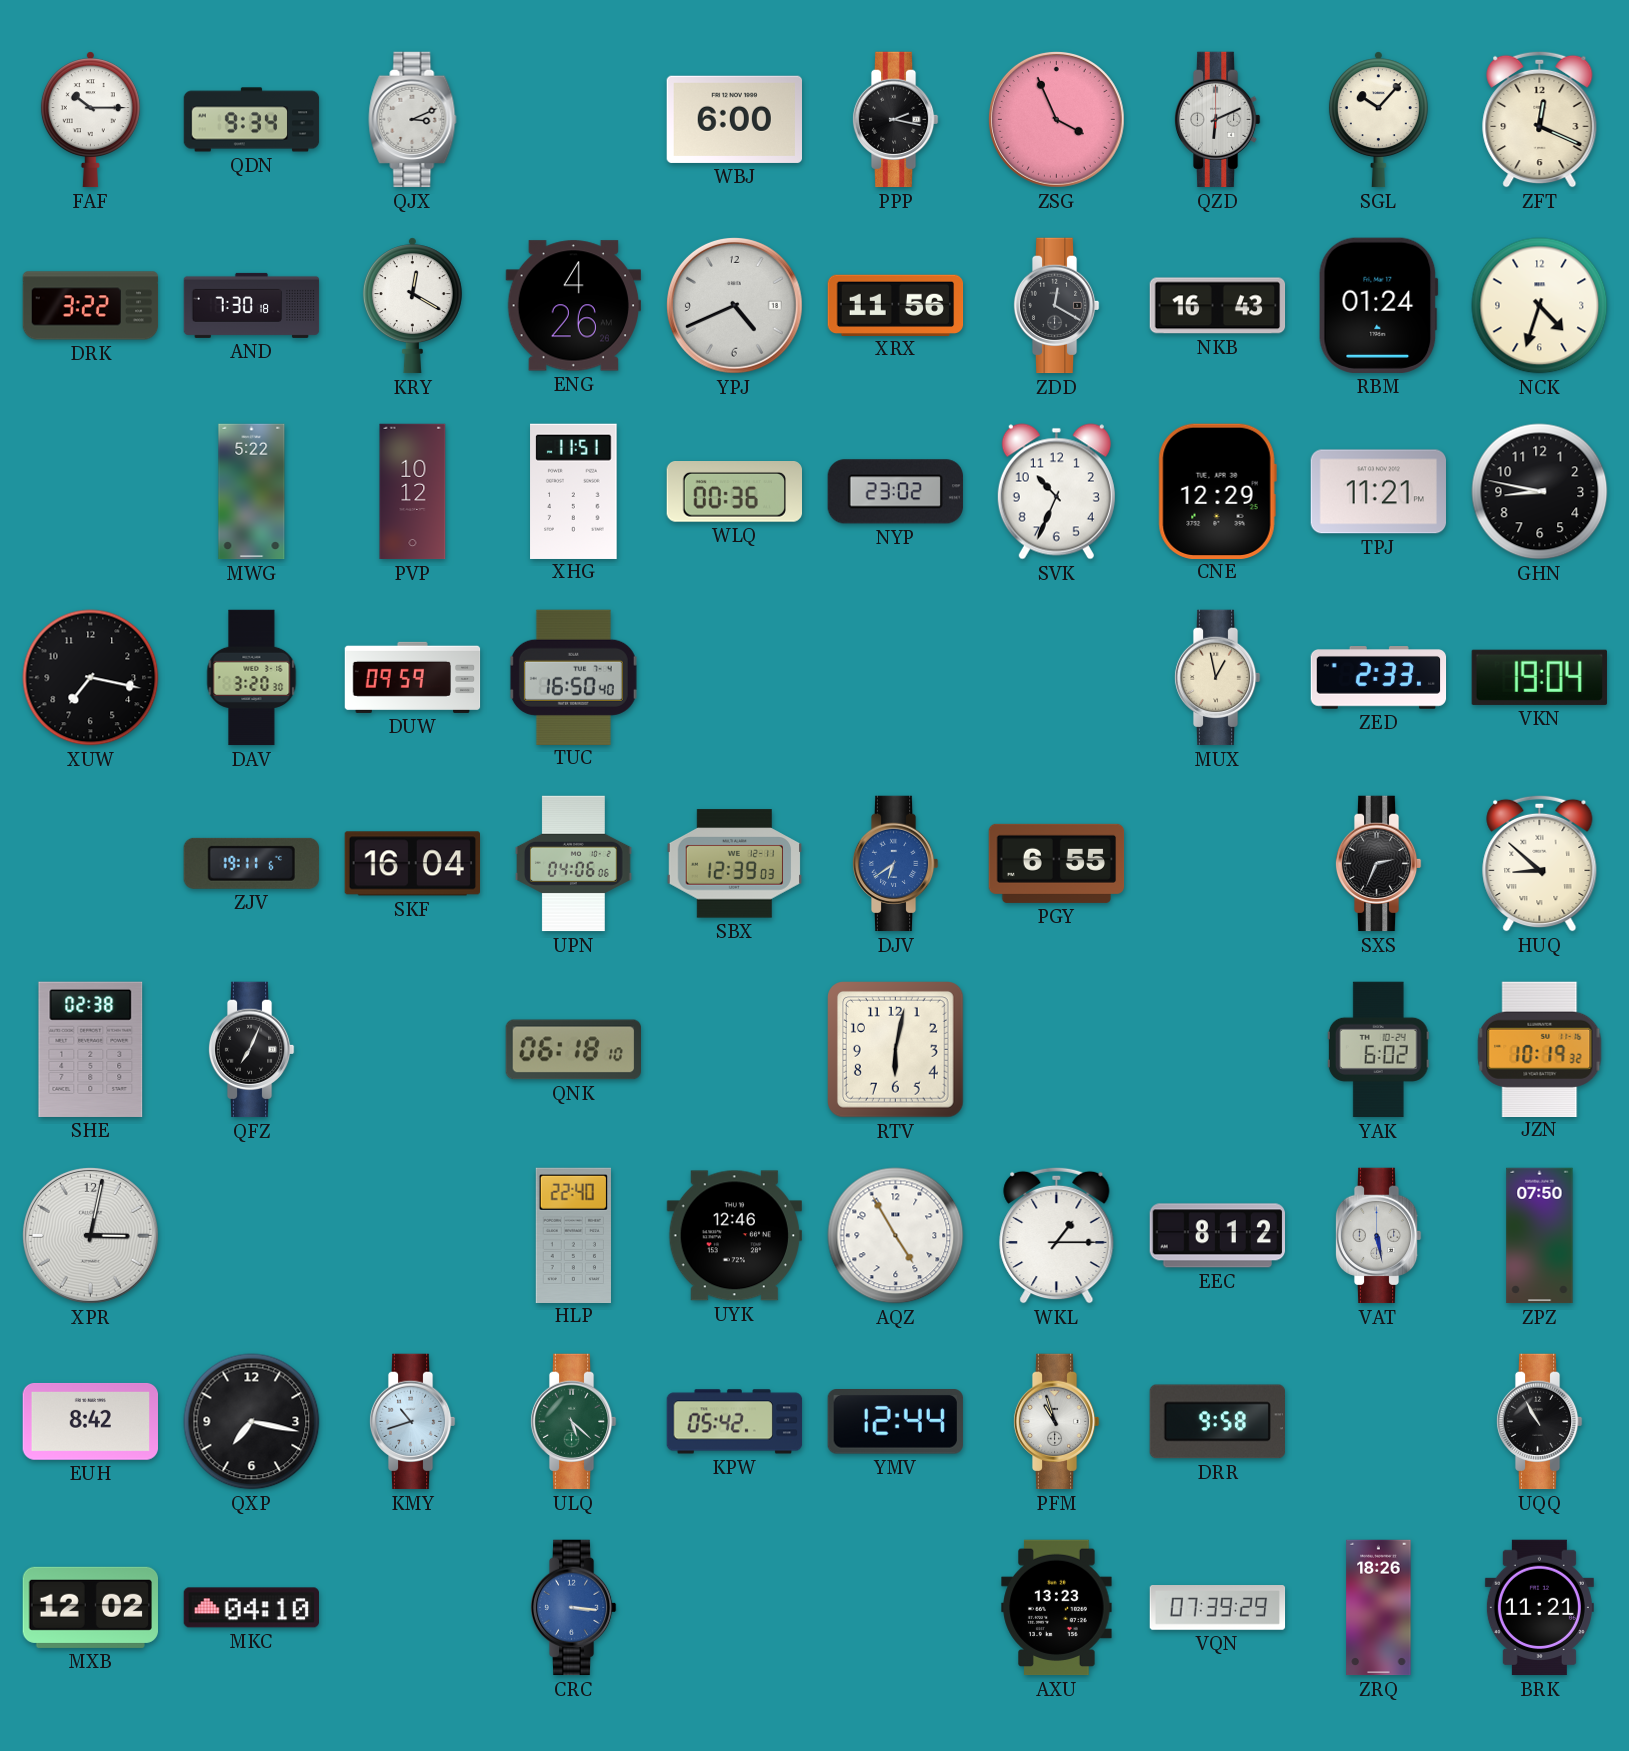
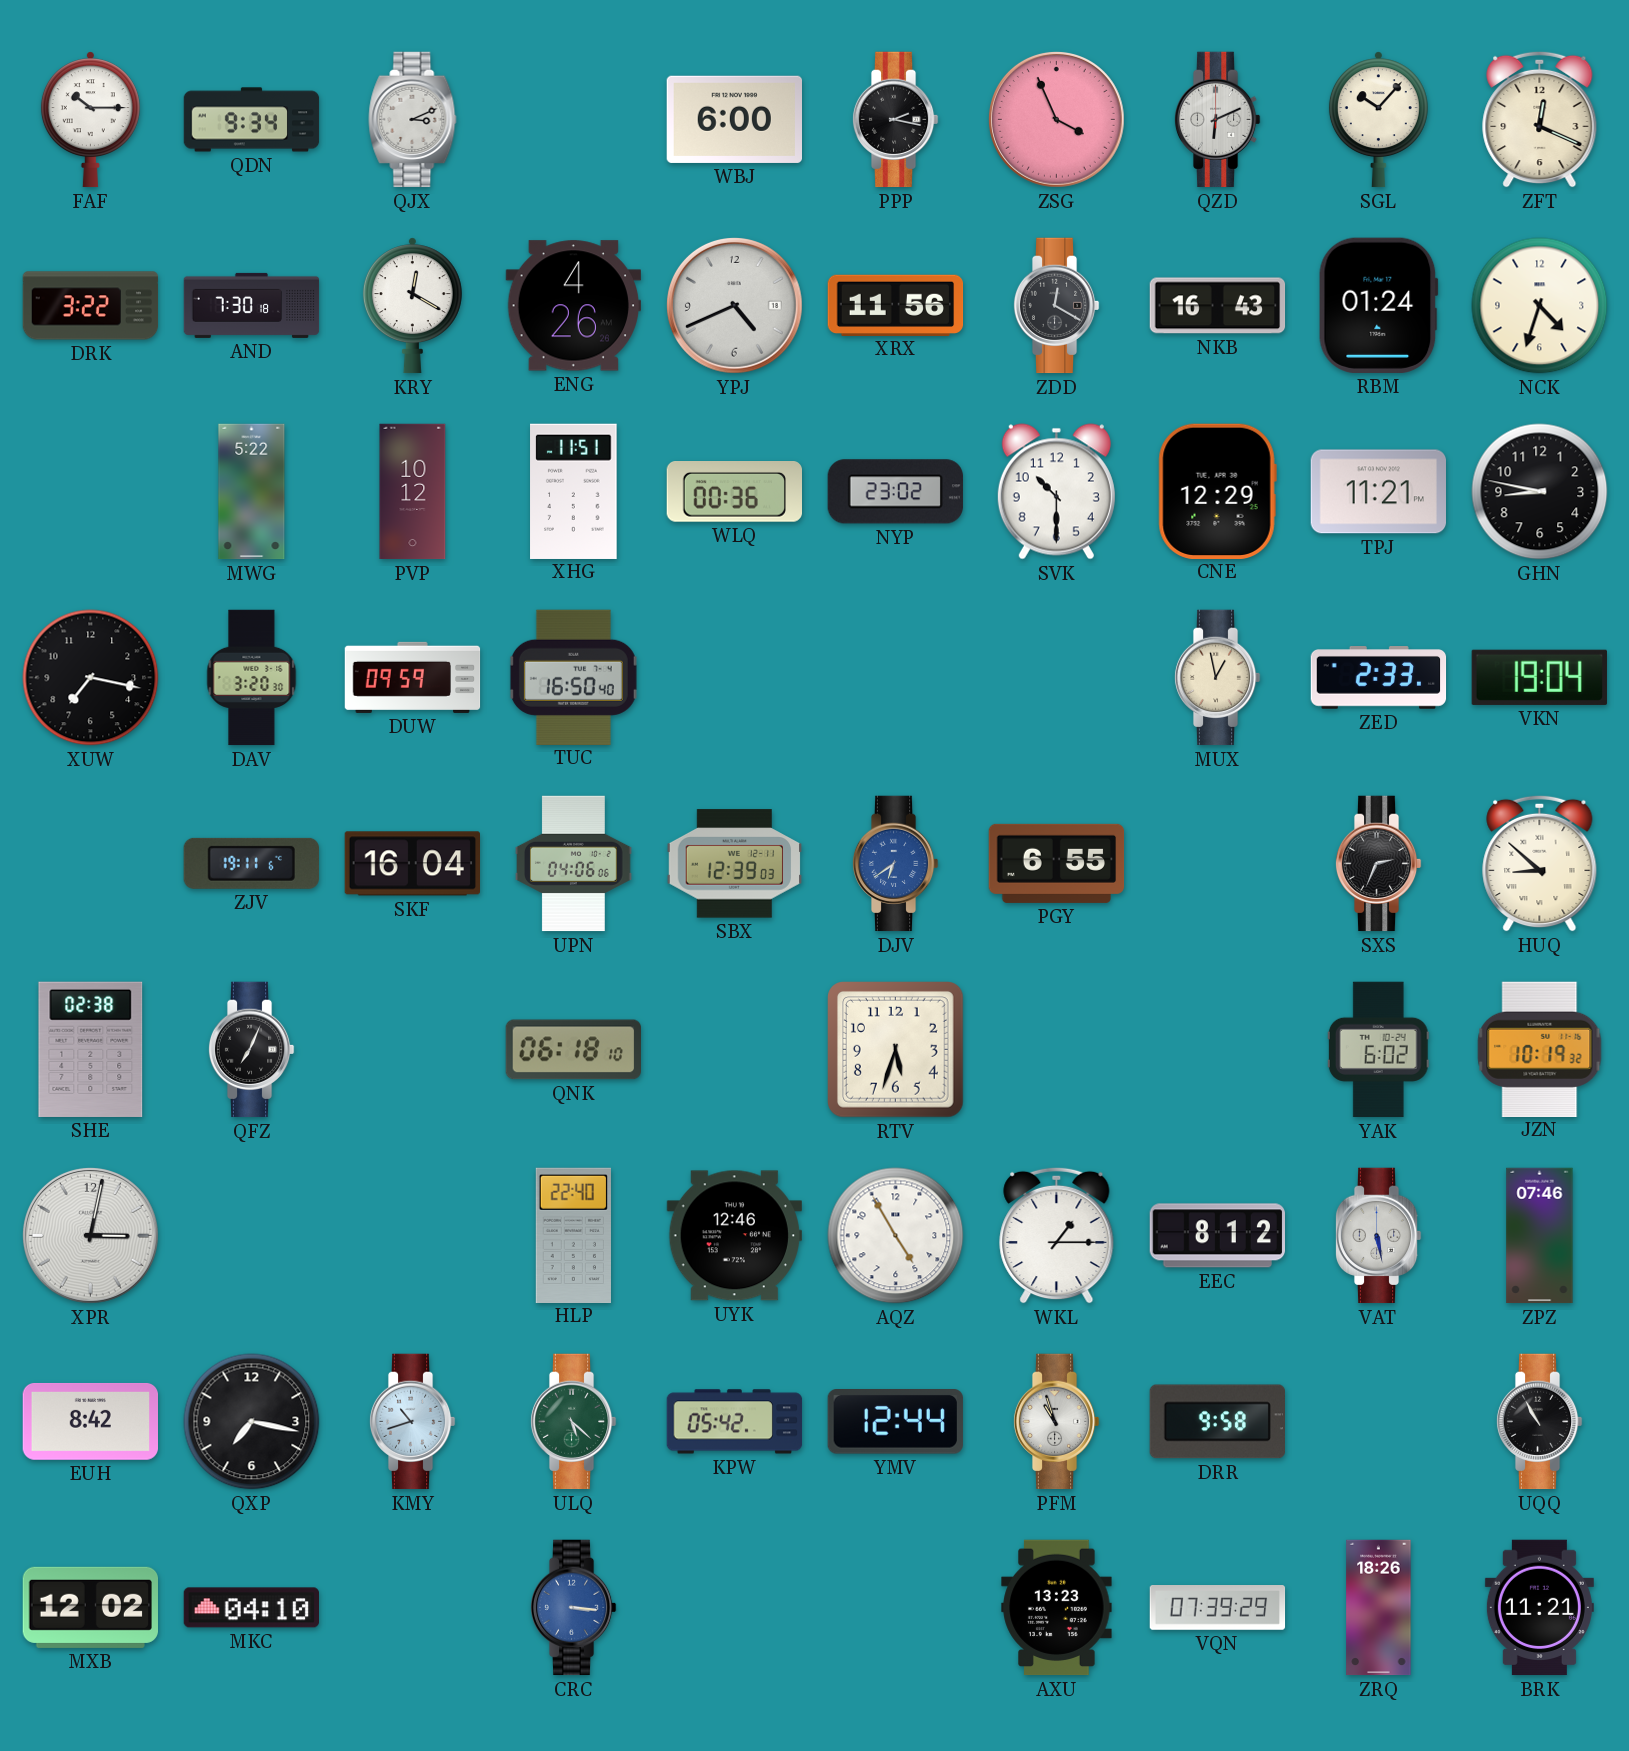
SVK: 10:34 -> 10:30
RTV: 6:02 -> 5:33
ZPZ: 07:50 -> 07:46
